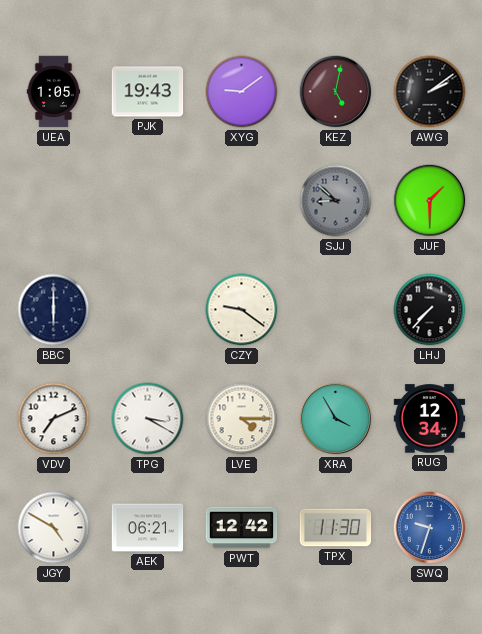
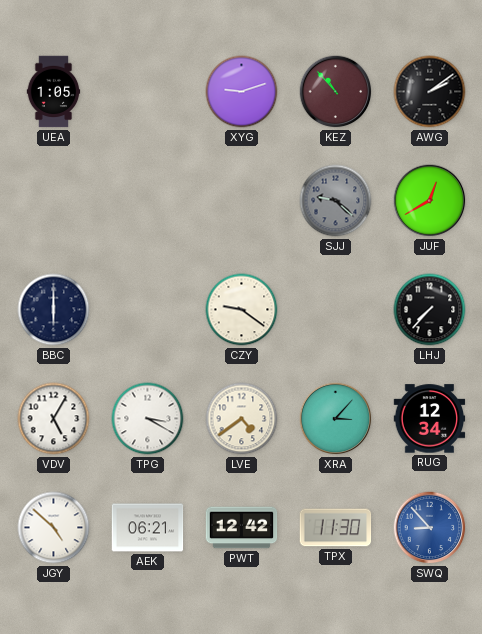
PJK: 19:43 -> none
XYG: 9:09 -> 9:12
KEZ: 5:02 -> 10:53
SJJ: 8:52 -> 9:22
JUF: 1:30 -> 12:40
VDV: 7:11 -> 5:05
LVE: 4:15 -> 4:39
XRA: 3:55 -> 3:07
JGY: 4:50 -> 4:52
SWQ: 9:33 -> 8:53
